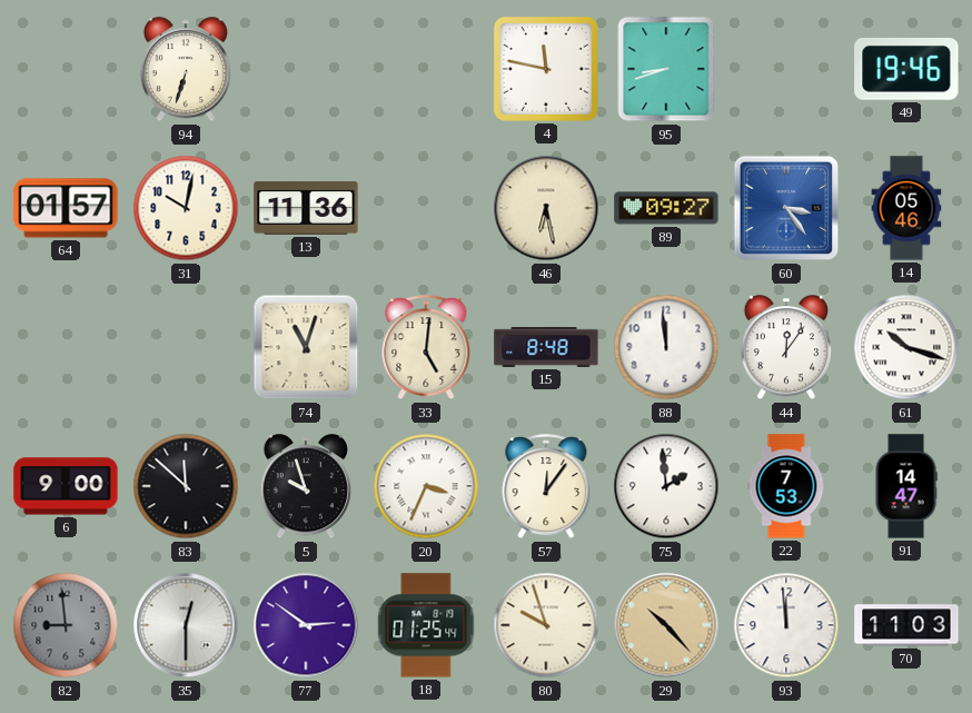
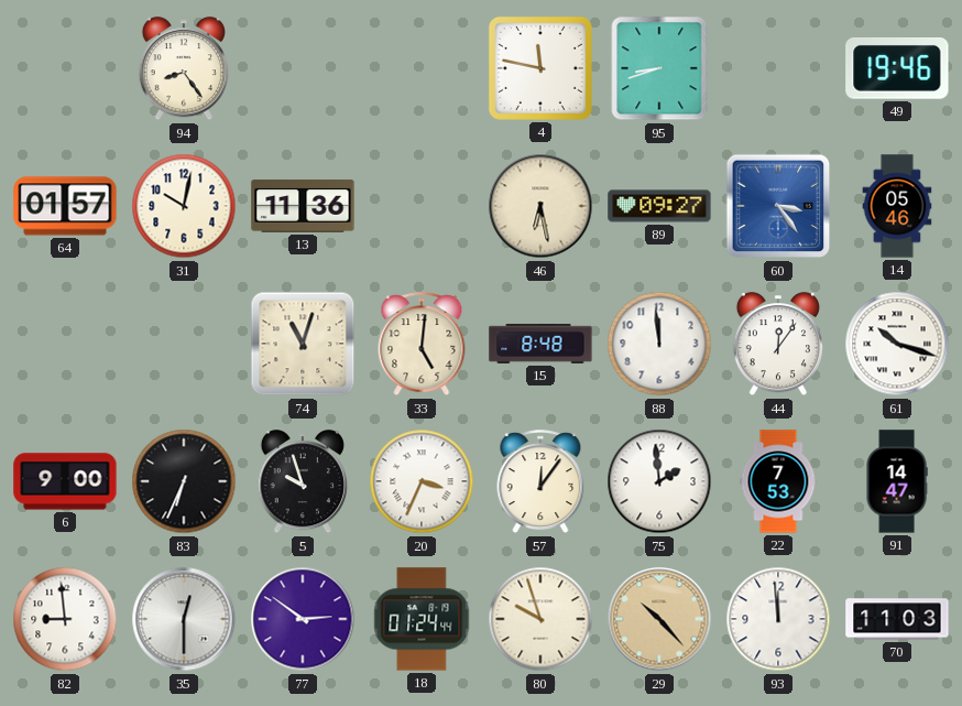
94: 6:33 -> 8:24
83: 11:52 -> 6:34
82 dial: grey -> white
18: 01:25 -> 01:24
